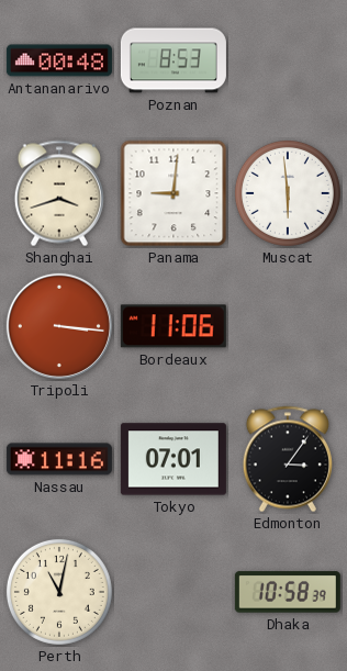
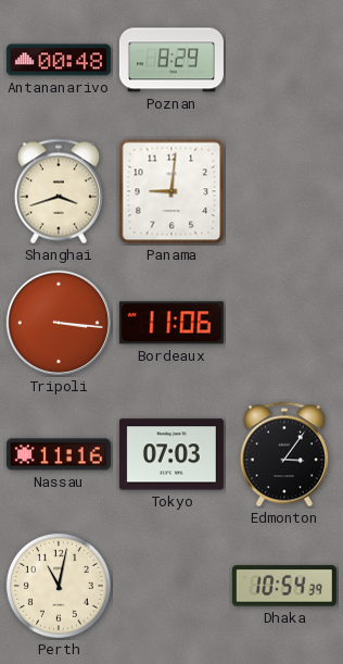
Poznan: 8:53 -> 8:29
Muscat: 5:59 -> none
Tokyo: 07:01 -> 07:03
Dhaka: 10:58 -> 10:54
